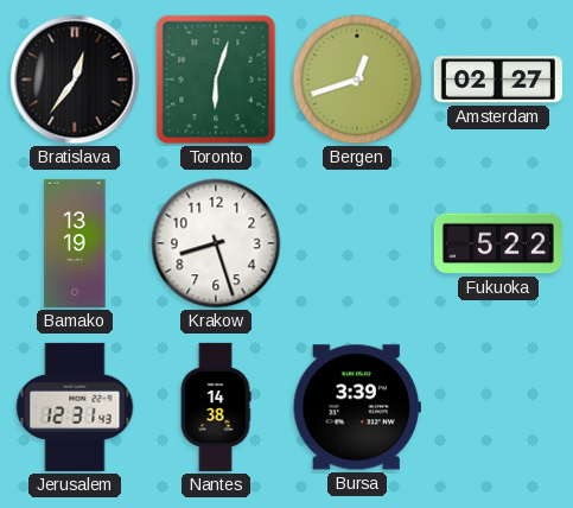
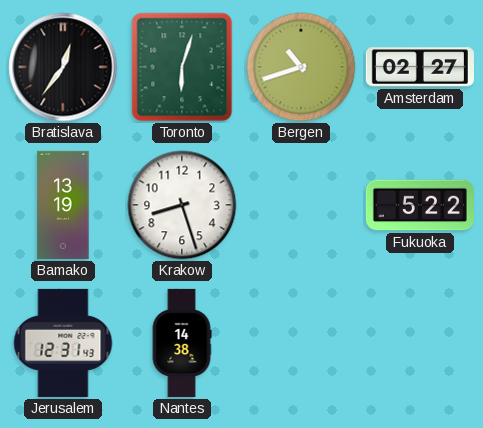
Bergen: 12:42 -> 10:42
Bursa: 3:39 -> none
